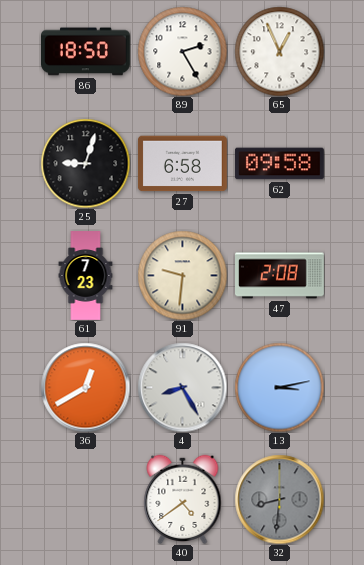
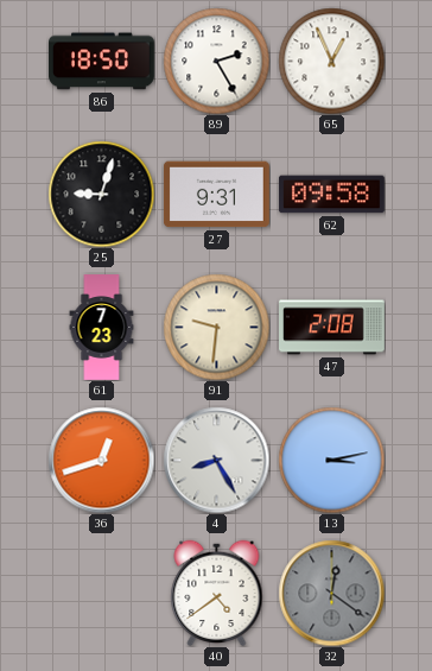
27: 6:58 -> 9:31
36: 12:40 -> 12:42
32: 8:31 -> 12:21
